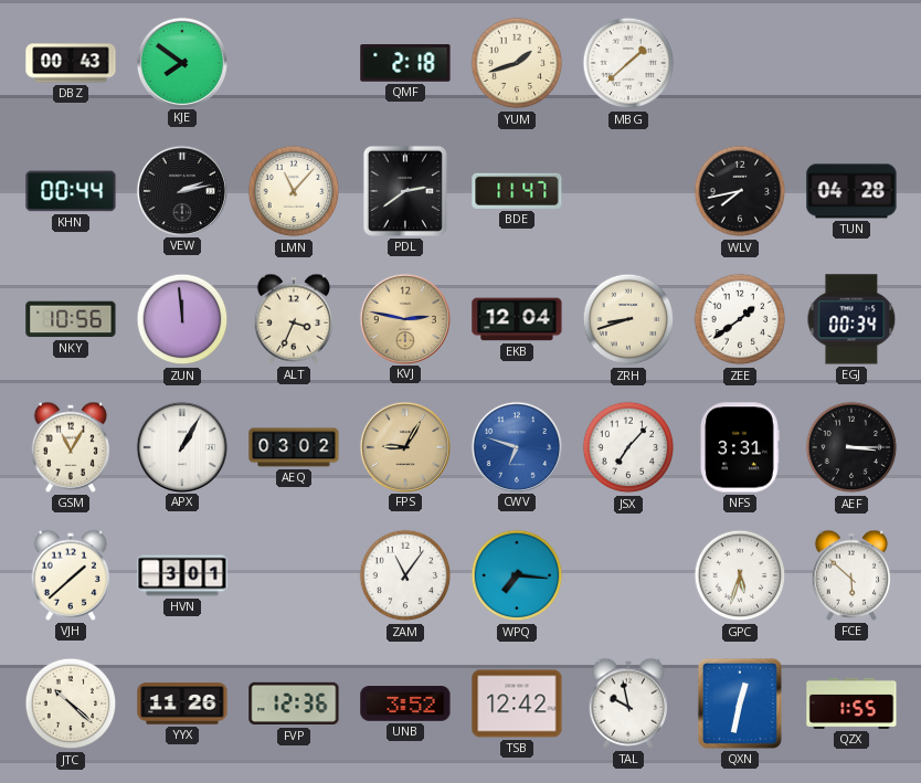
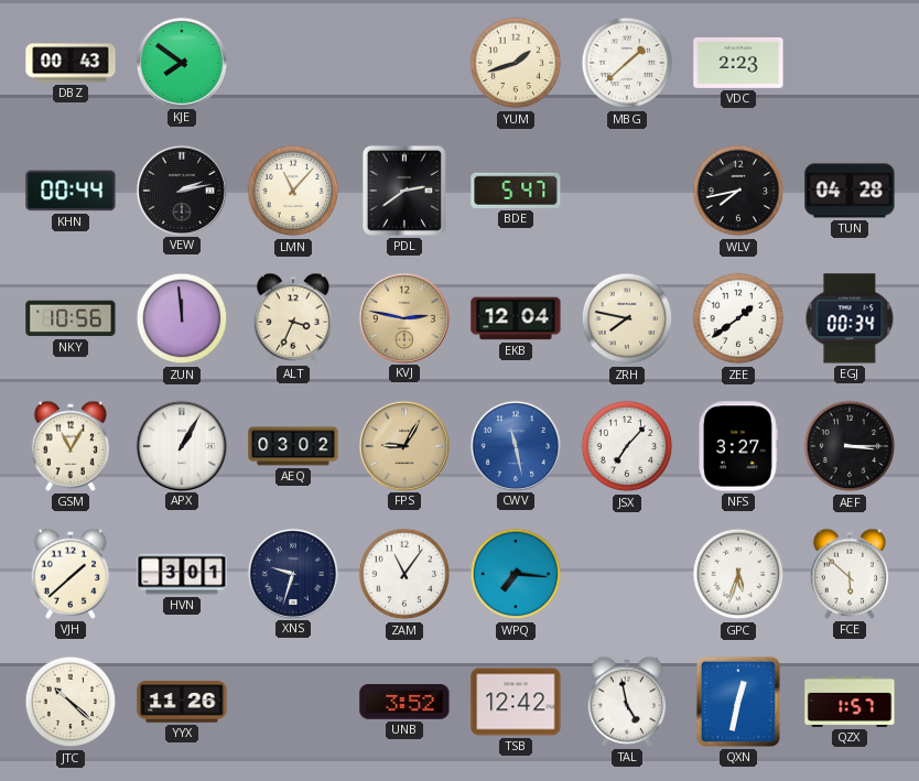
QMF: 2:18 -> none
VDC: none -> 2:23
BDE: 11:47 -> 5:47
ZRH: 8:42 -> 7:47
CWV: 6:48 -> 11:28
NFS: 3:31 -> 3:27
XNS: none -> 9:33
FVP: 12:36 -> none
TAL: 9:58 -> 4:58
QZX: 1:55 -> 1:57
